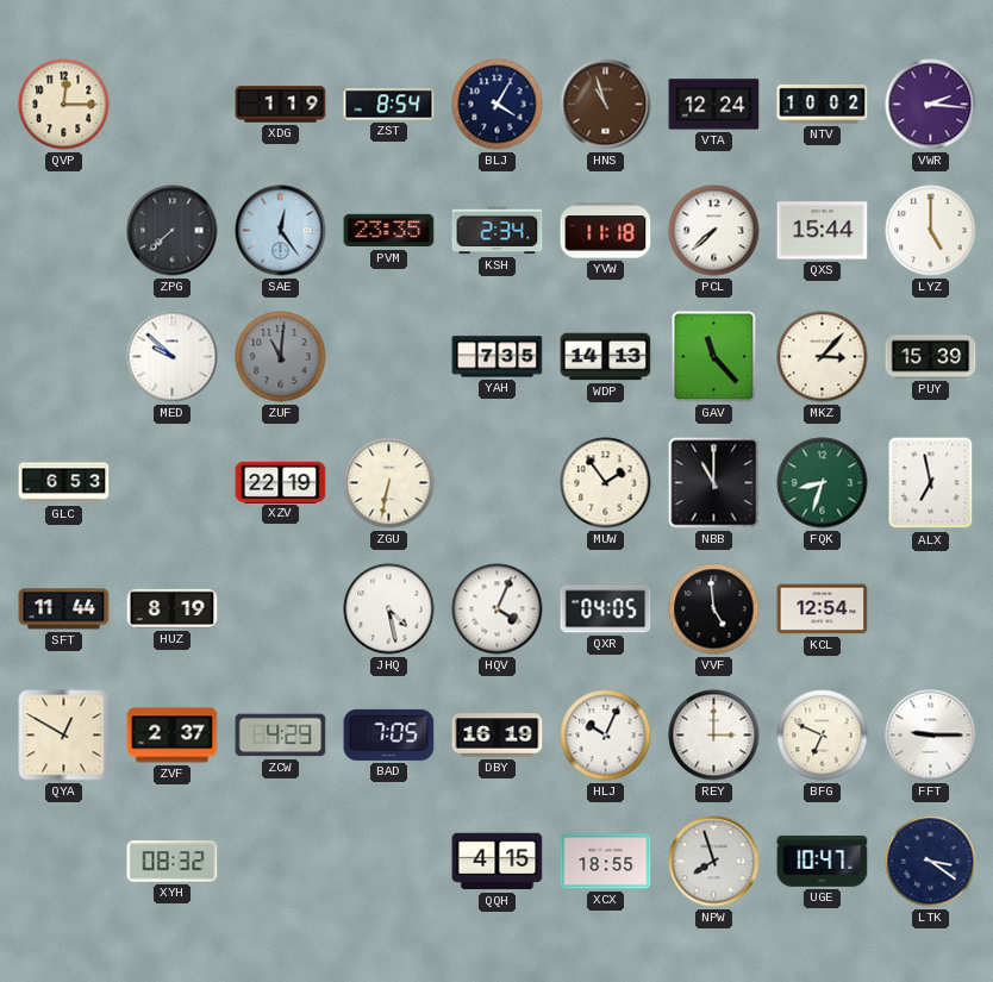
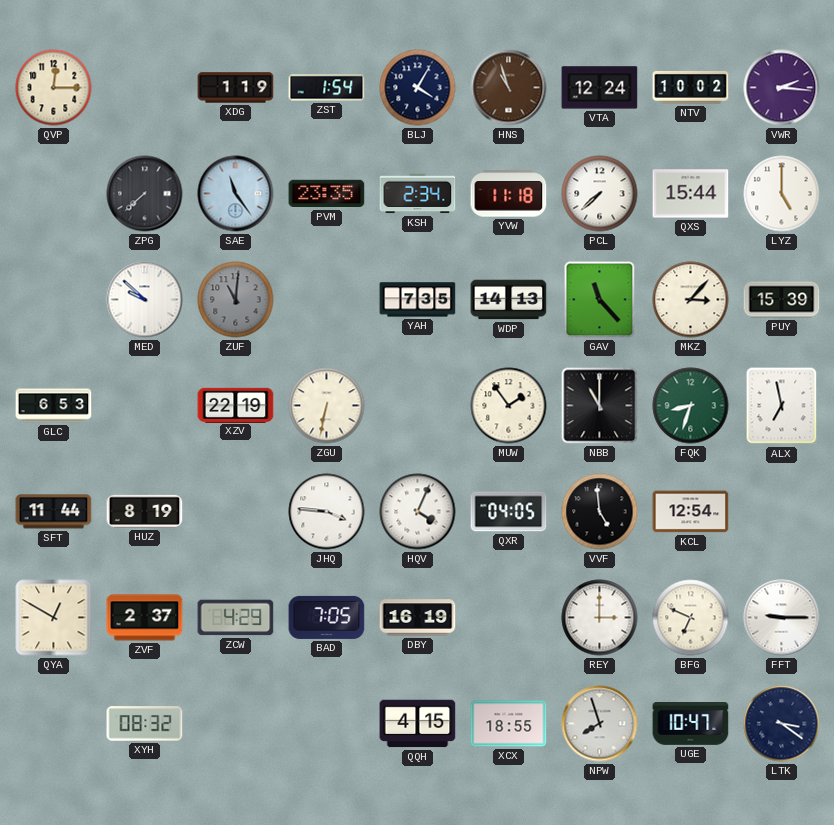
ZST: 8:54 -> 1:54
SAE: 12:24 -> 11:24
JHQ: 4:28 -> 3:46
HLJ: 10:04 -> none
